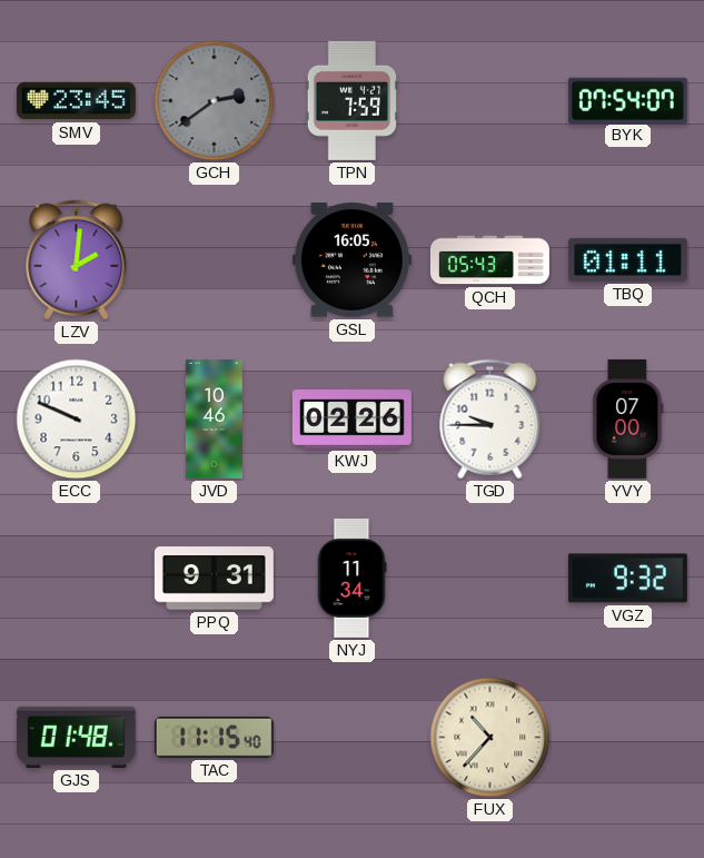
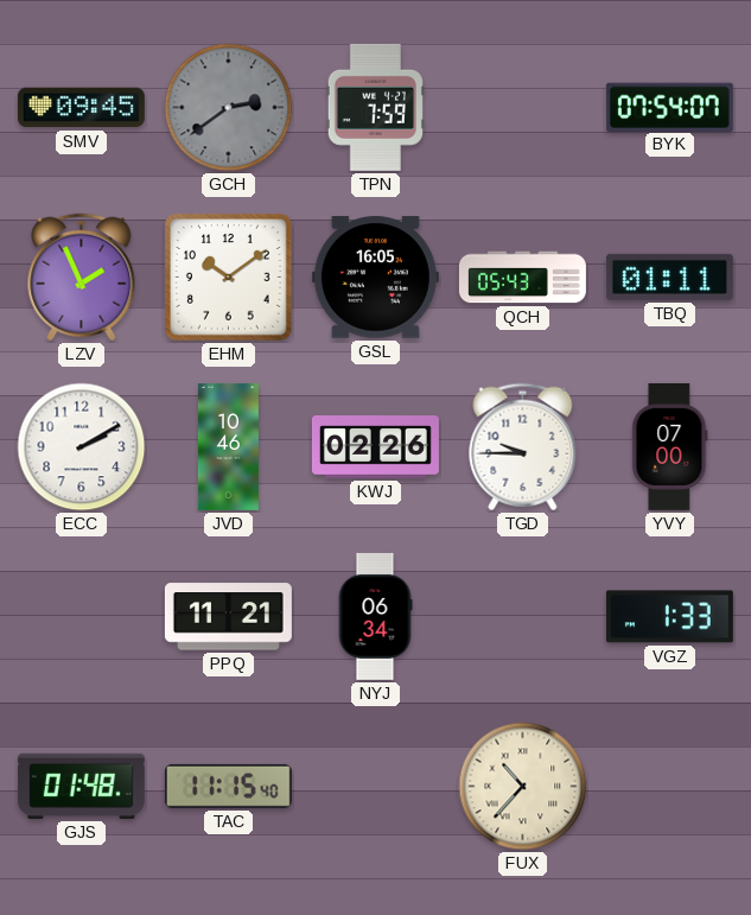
SMV: 23:45 -> 09:45
LZV: 2:01 -> 1:56
EHM: none -> 10:09
ECC: 9:49 -> 2:10
PPQ: 9:31 -> 11:21
NYJ: 11:34 -> 06:34
VGZ: 9:32 -> 1:33
